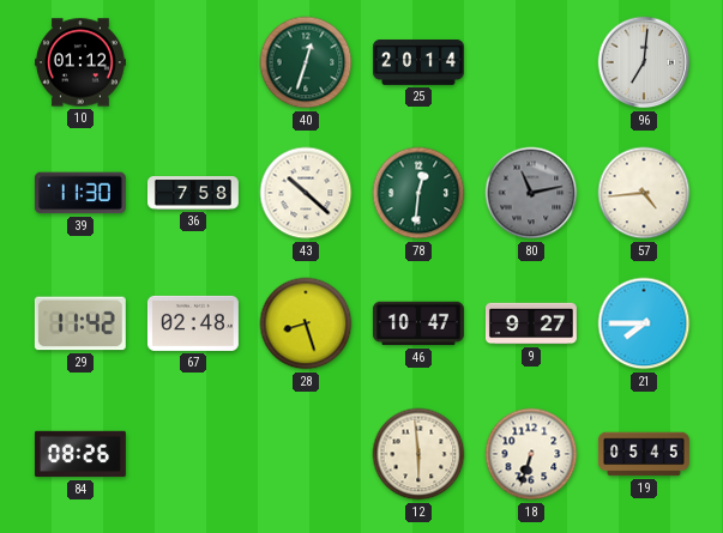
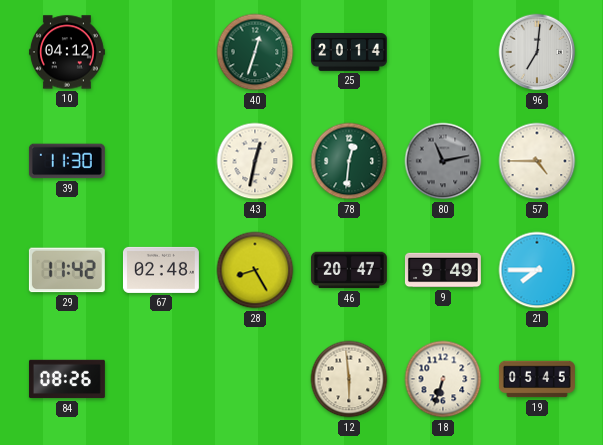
10: 01:12 -> 04:12
36: 7:58 -> none
43: 10:22 -> 12:32
57: 4:44 -> 4:45
28: 8:27 -> 8:25
46: 10:47 -> 20:47
9: 9:27 -> 9:49
